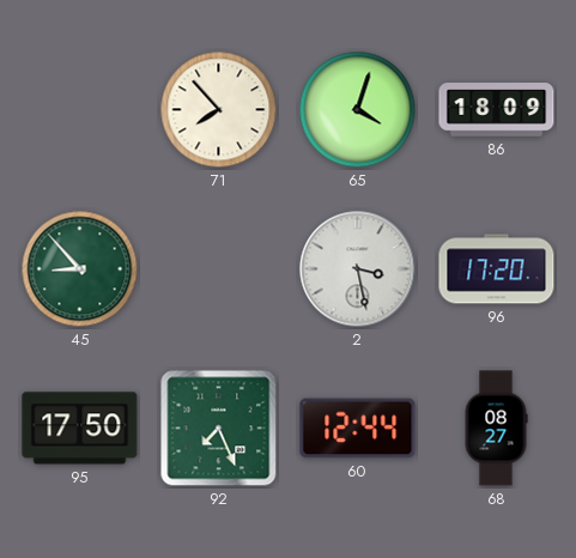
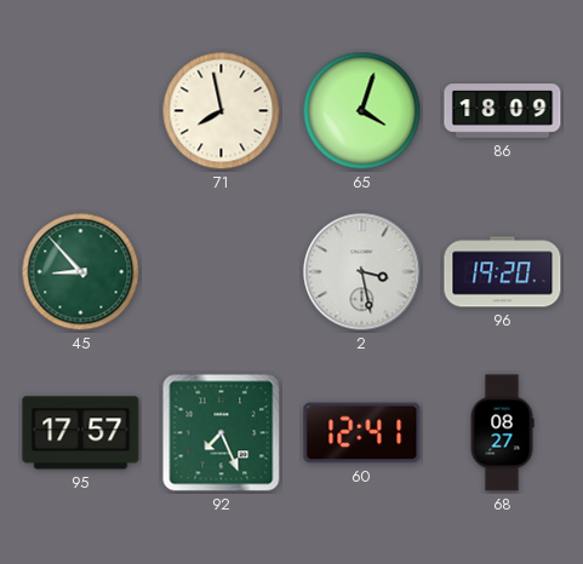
71: 7:53 -> 7:58
96: 17:20 -> 19:20
95: 17:50 -> 17:57
60: 12:44 -> 12:41
